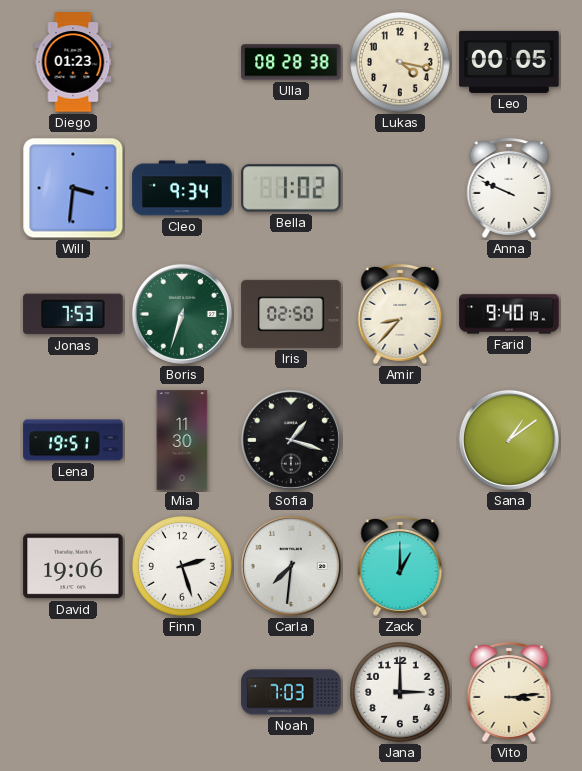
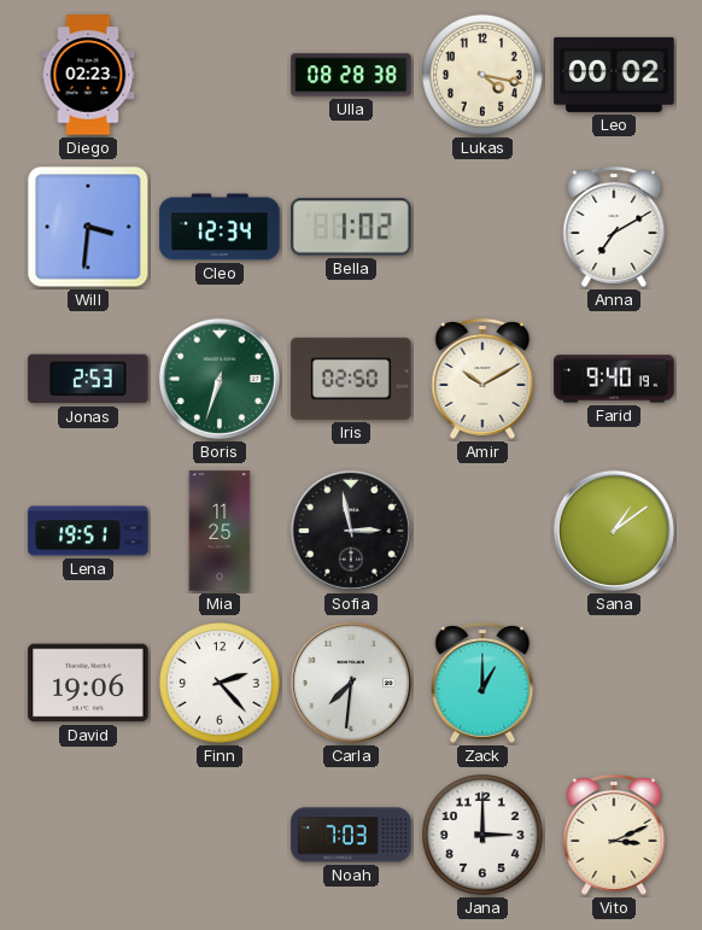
Diego: 01:23 -> 02:23
Leo: 00:05 -> 00:02
Cleo: 9:34 -> 12:34
Anna: 9:49 -> 7:10
Jonas: 7:53 -> 2:53
Amir: 8:37 -> 10:10
Mia: 11:30 -> 11:25
Sofia: 1:18 -> 2:58
Finn: 2:27 -> 2:23
Vito: 3:14 -> 3:11
